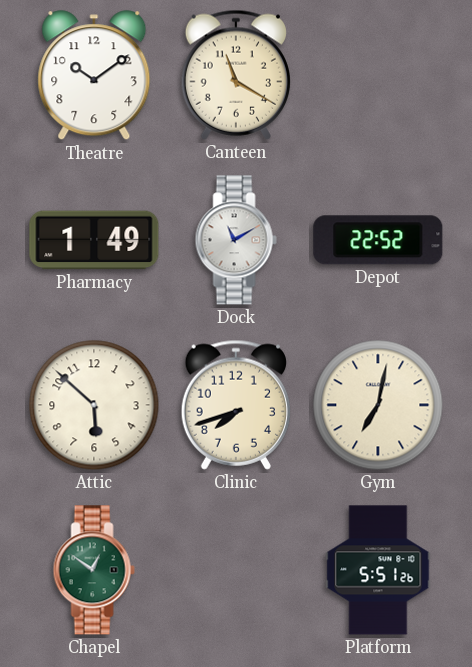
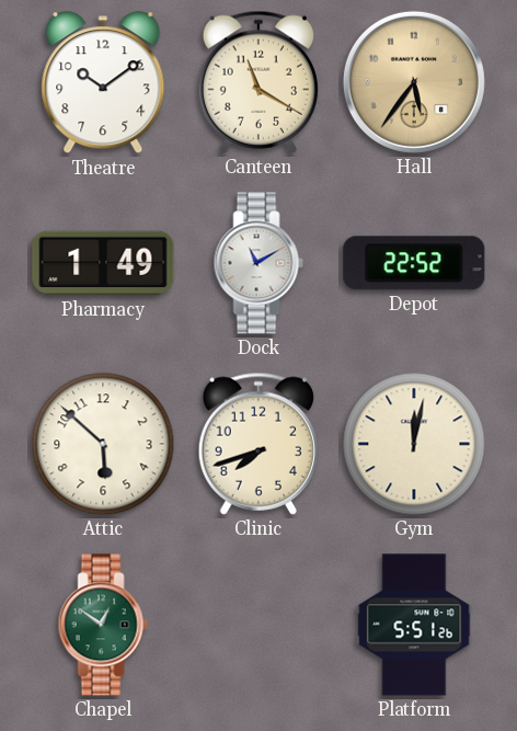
Hall: none -> 5:36
Gym: 7:02 -> 12:02
